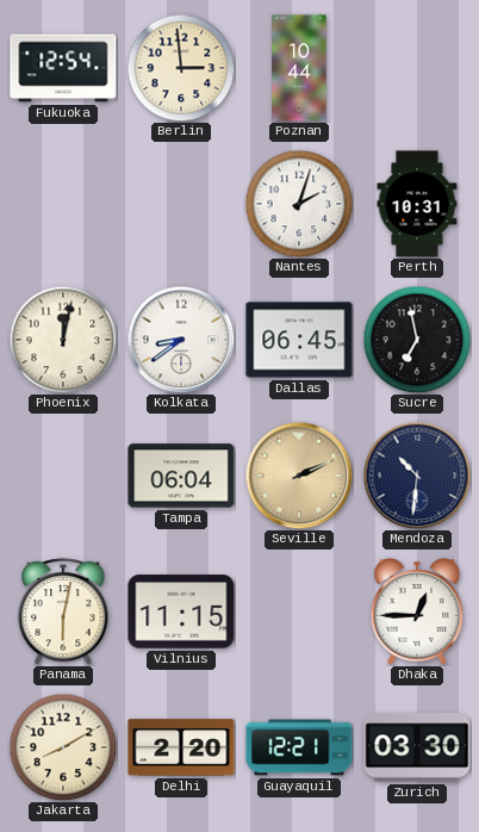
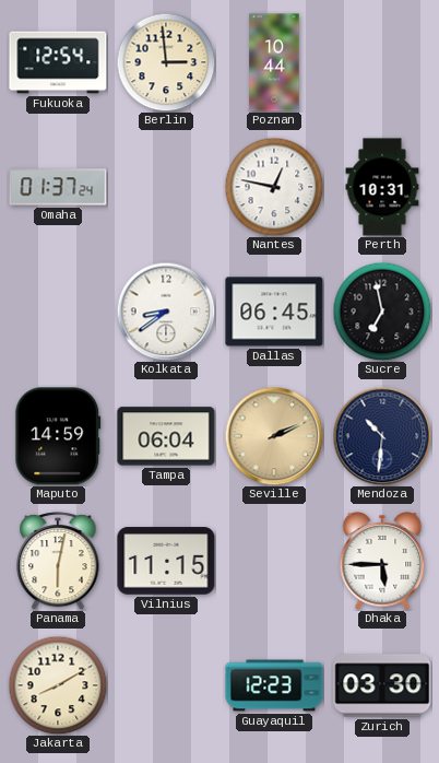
Omaha: none -> 01:37
Nantes: 2:03 -> 12:47
Phoenix: 12:02 -> none
Maputo: none -> 14:59
Dhaka: 12:45 -> 5:45
Delhi: 2:20 -> none
Guayaquil: 12:21 -> 12:23
